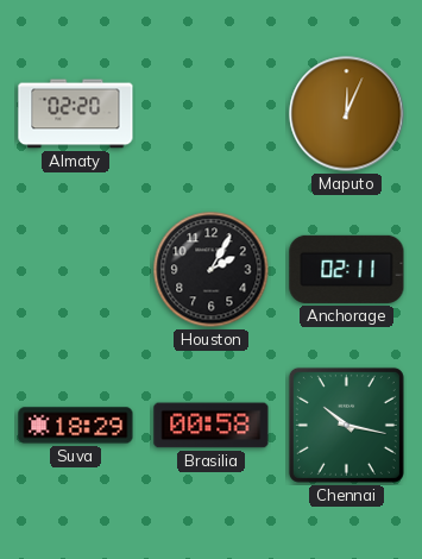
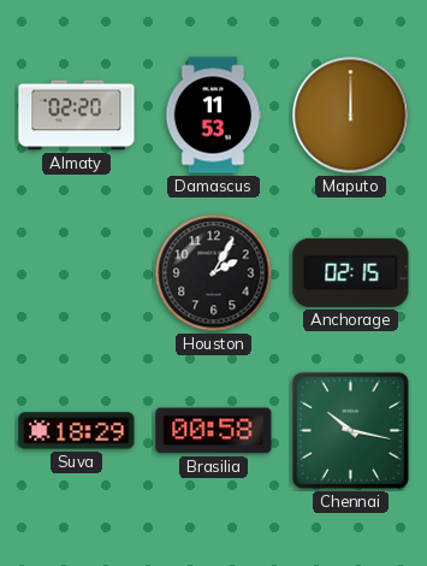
Damascus: none -> 11:53
Maputo: 12:04 -> 12:00
Anchorage: 02:11 -> 02:15
